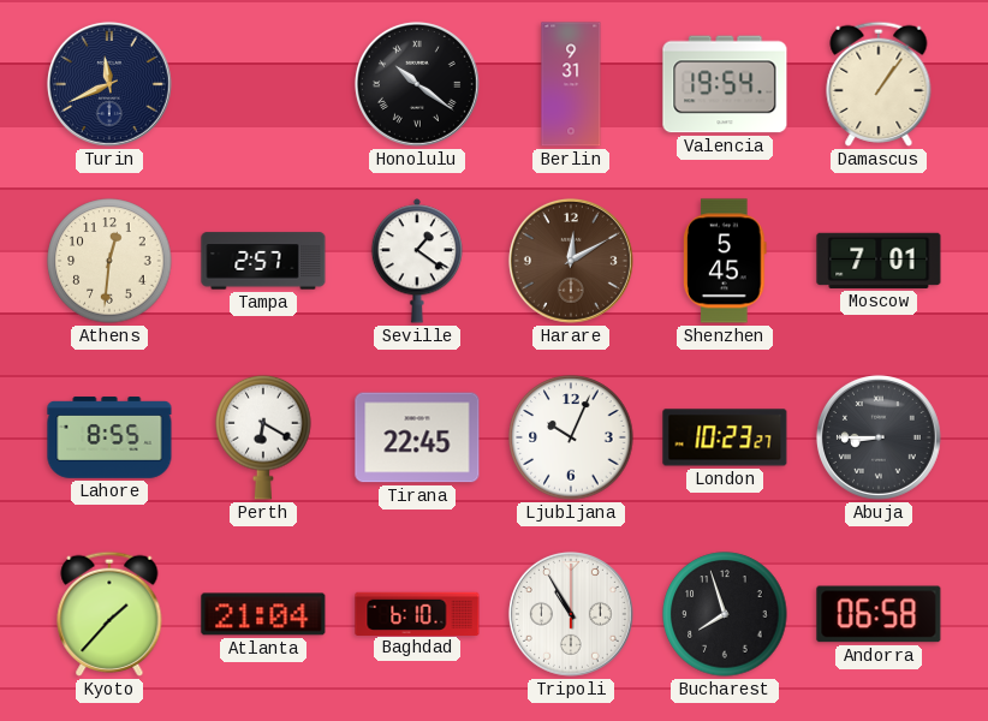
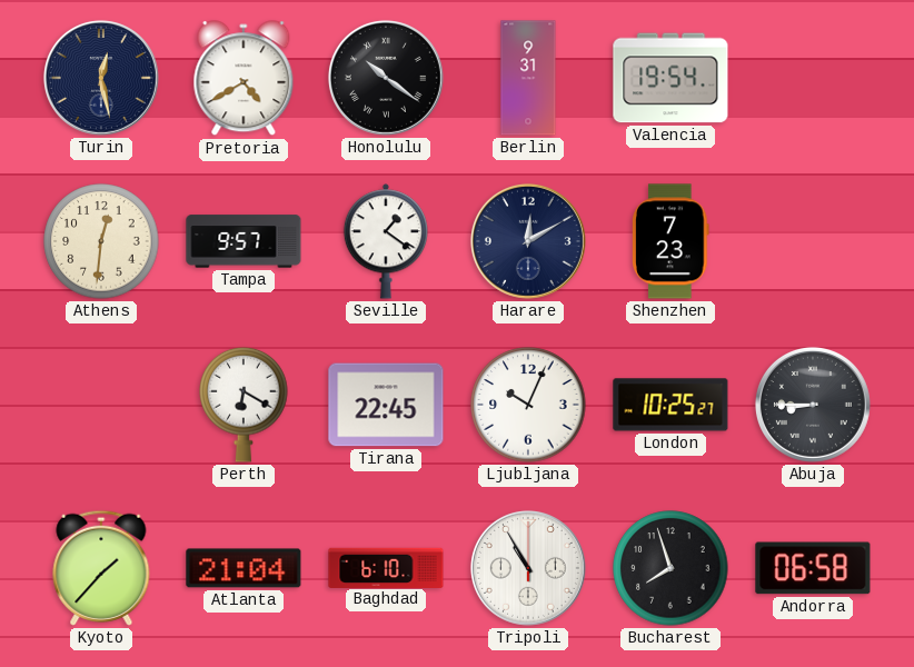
Turin: 11:41 -> 12:28
Pretoria: none -> 4:40
Damascus: 1:06 -> none
Tampa: 2:57 -> 9:57
Harare dial: brown -> navy
Shenzhen: 5:45 -> 7:23
Moscow: 7:01 -> none
Lahore: 8:55 -> none
London: 10:23 -> 10:25
